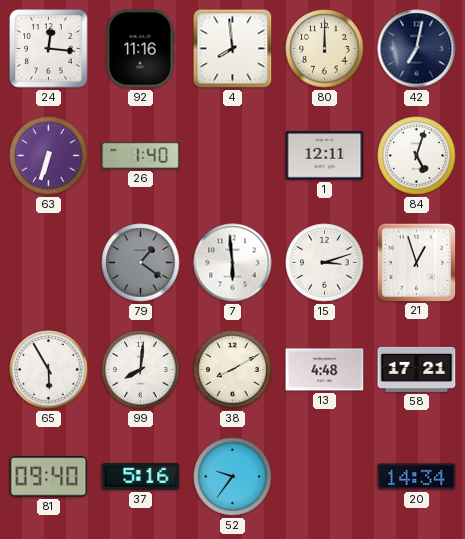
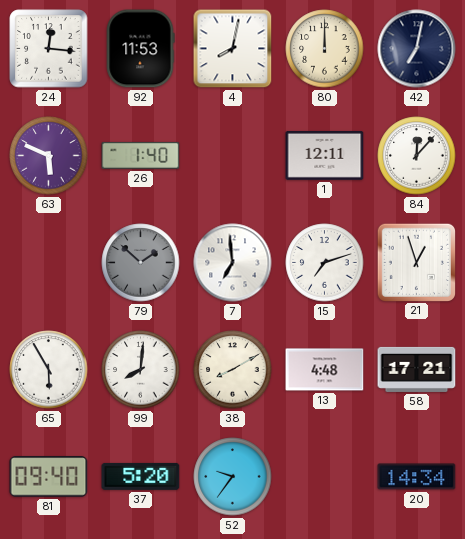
92: 11:16 -> 11:53
4: 7:59 -> 8:02
63: 6:33 -> 5:49
84: 5:03 -> 12:07
79: 1:21 -> 1:52
7: 5:59 -> 6:59
15: 3:12 -> 7:12
37: 5:16 -> 5:20
